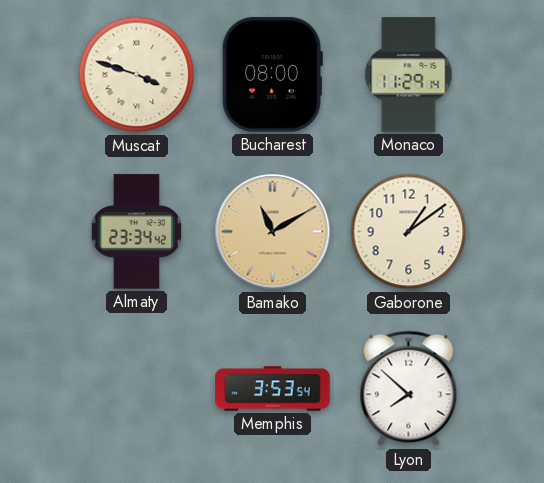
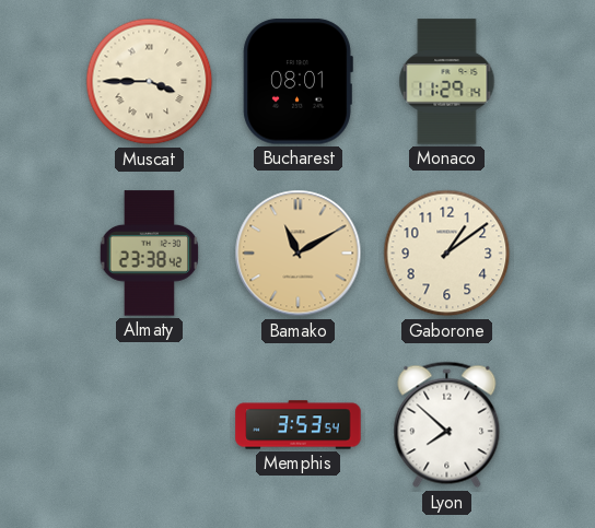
Muscat: 3:48 -> 3:45
Bucharest: 08:00 -> 08:01
Almaty: 23:34 -> 23:38
